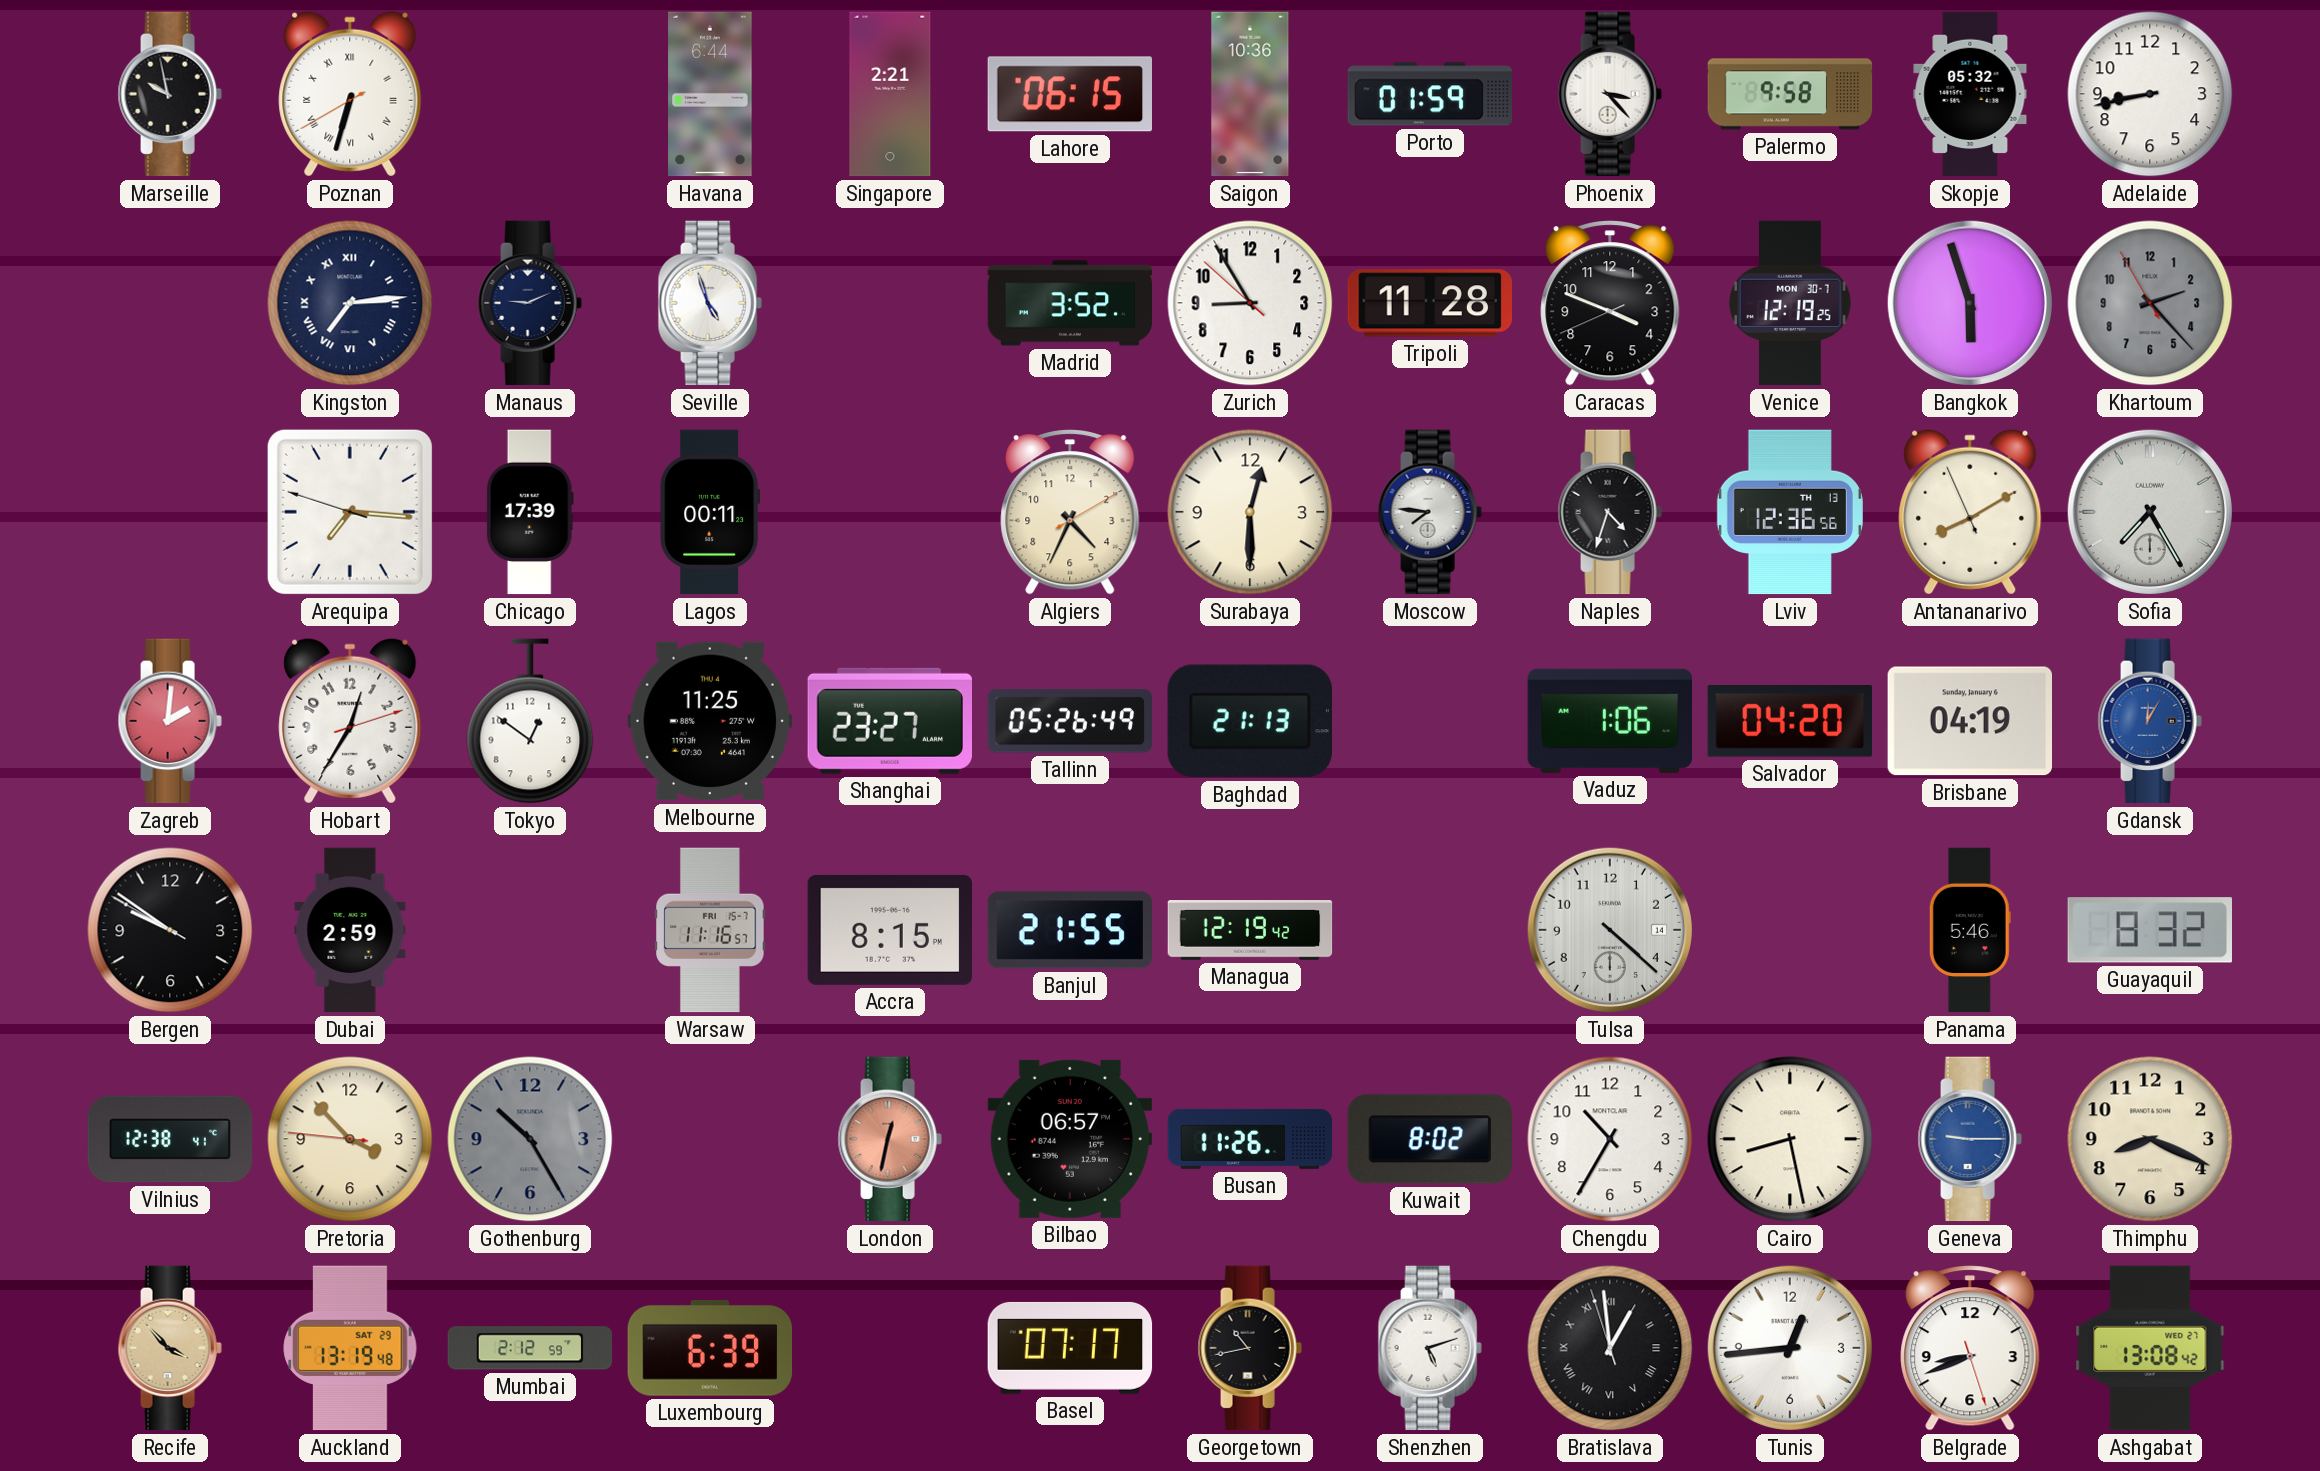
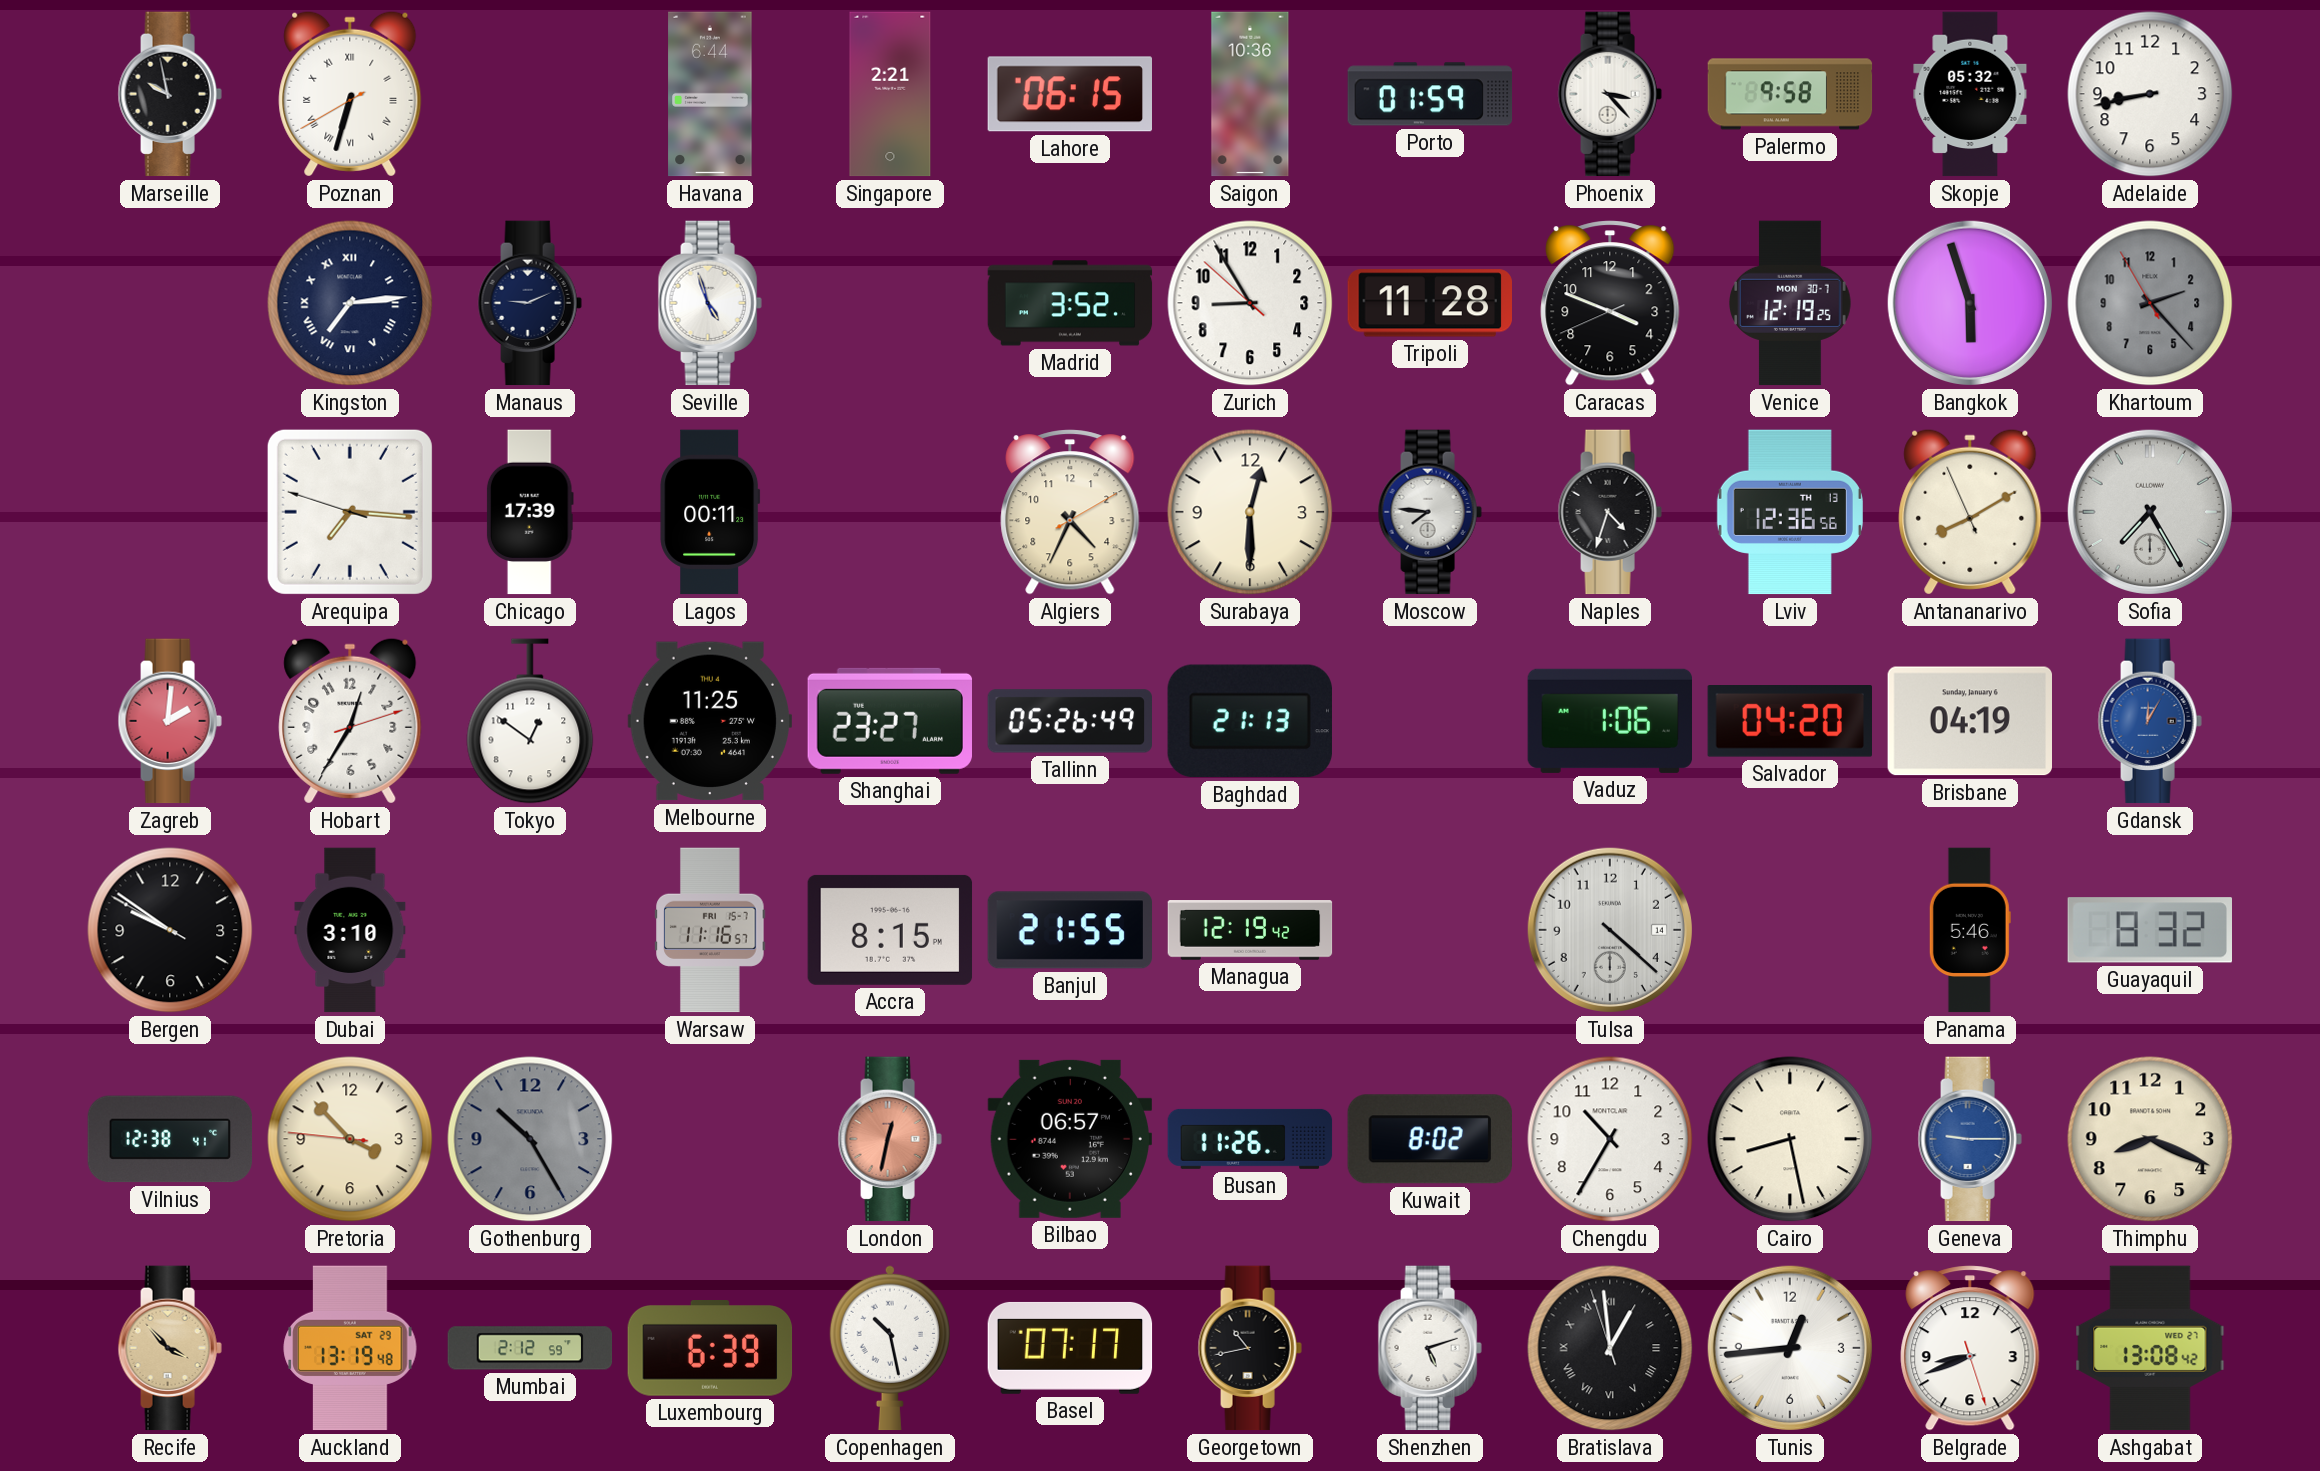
Dubai: 2:59 -> 3:10
Copenhagen: none -> 10:28
